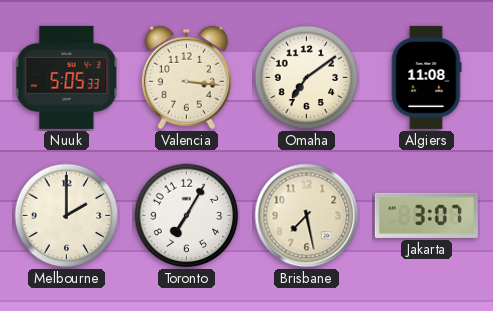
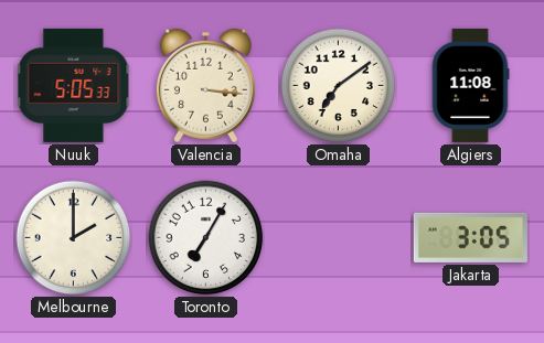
Brisbane: 7:28 -> none
Jakarta: 3:07 -> 3:05
